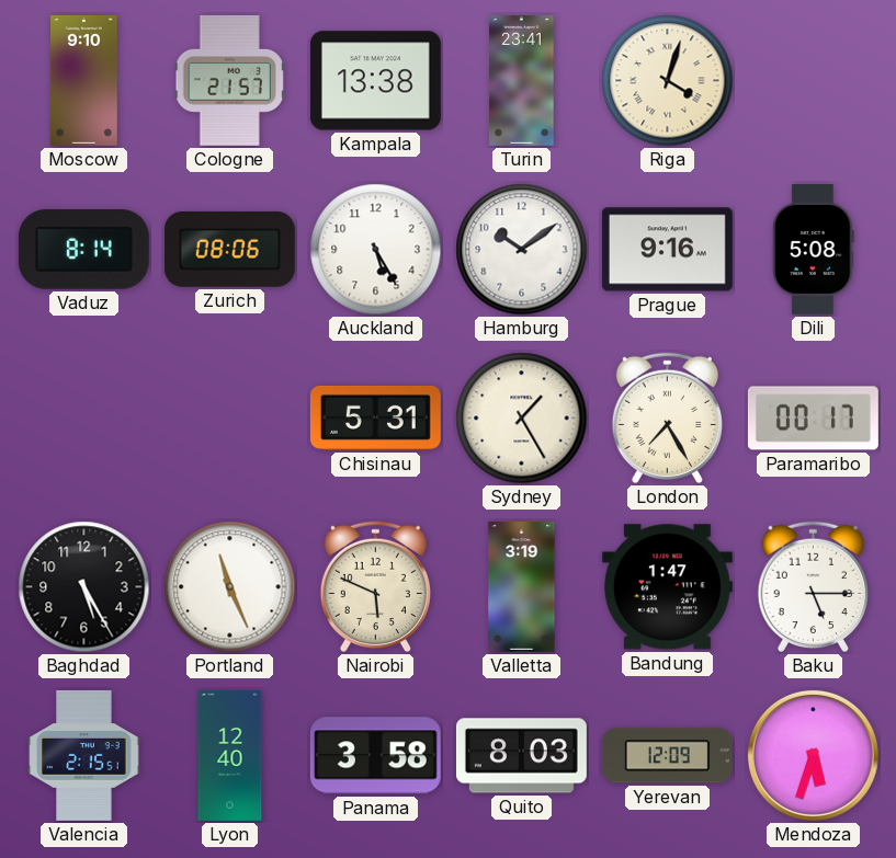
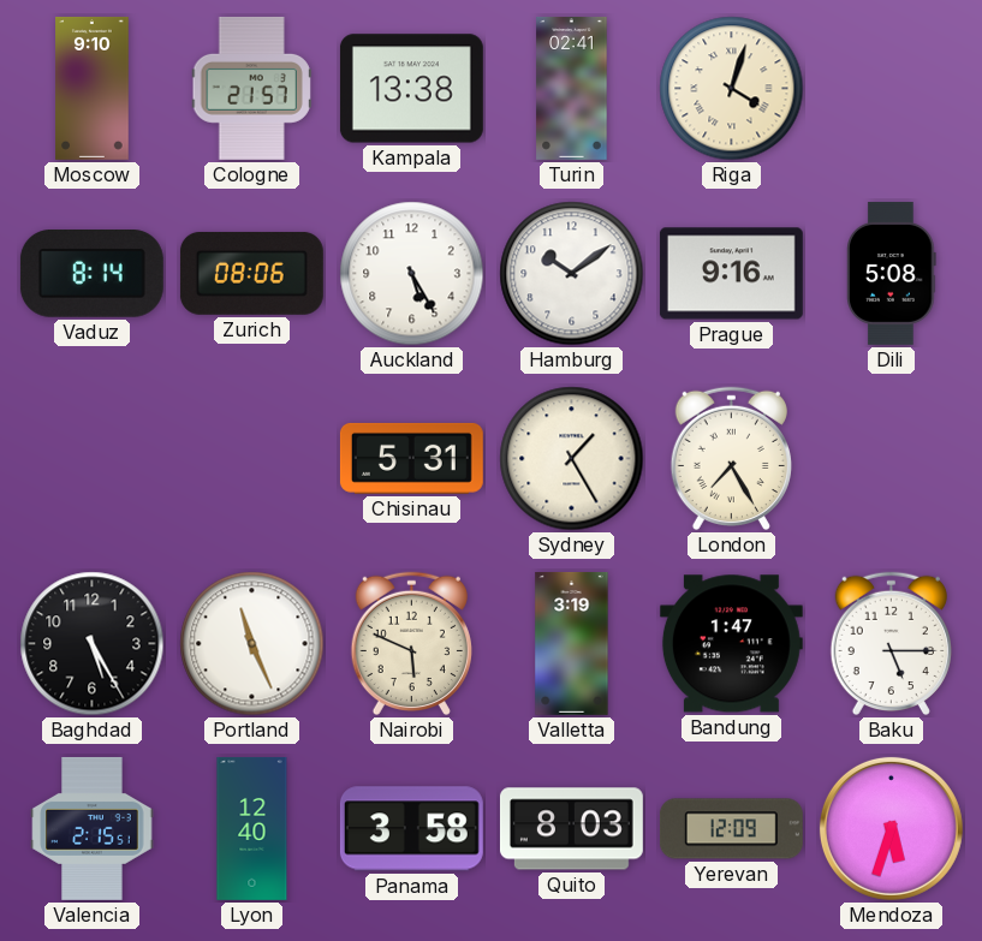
Turin: 23:41 -> 02:41
Paramaribo: 00:17 -> none
